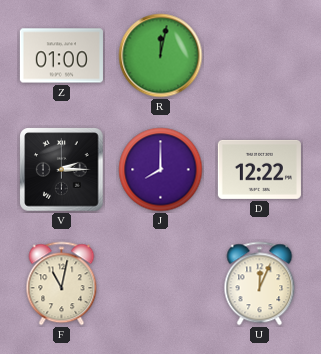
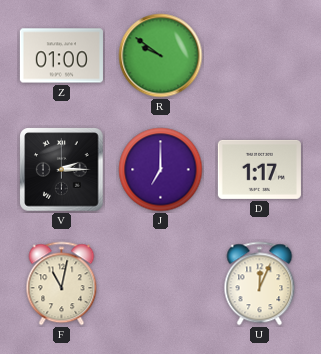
R: 12:02 -> 9:51
J: 8:00 -> 7:00
D: 12:22 -> 1:17
